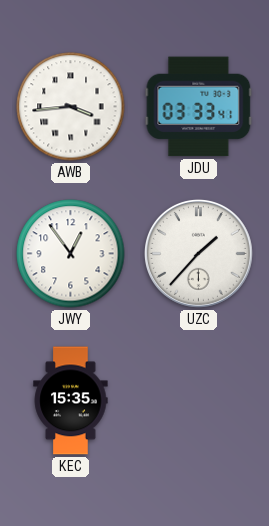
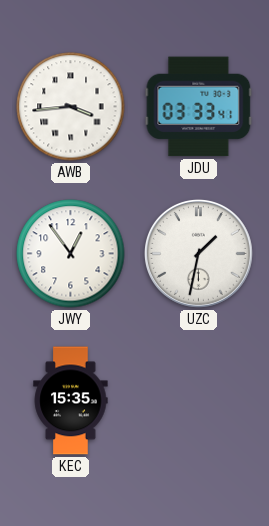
UZC: 1:37 -> 1:32
